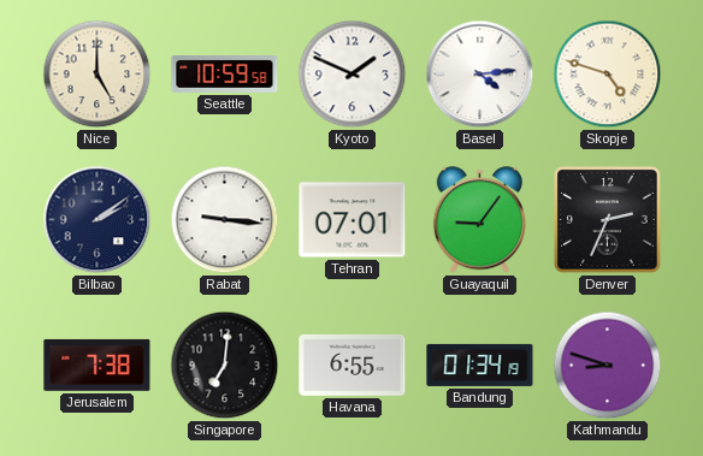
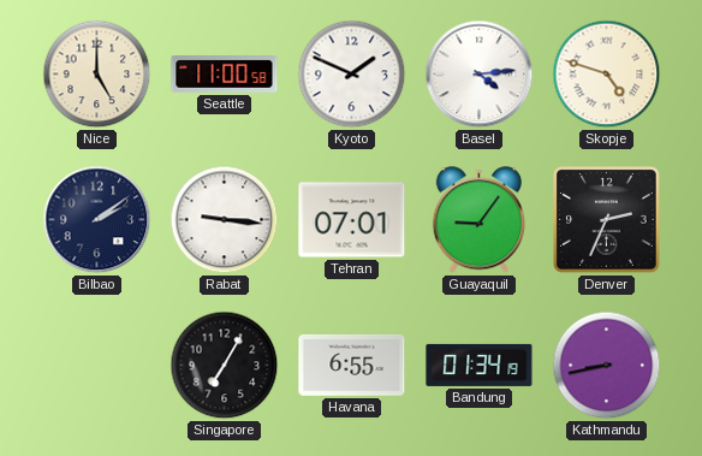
Seattle: 10:59 -> 11:00
Jerusalem: 7:38 -> none
Singapore: 7:01 -> 7:05
Kathmandu: 8:48 -> 8:43
